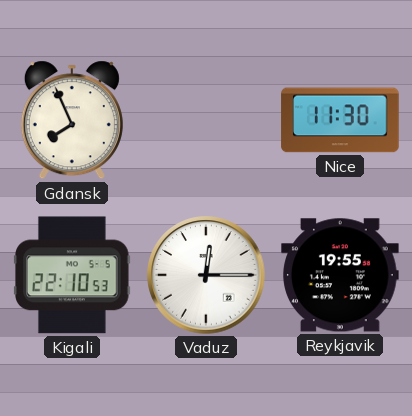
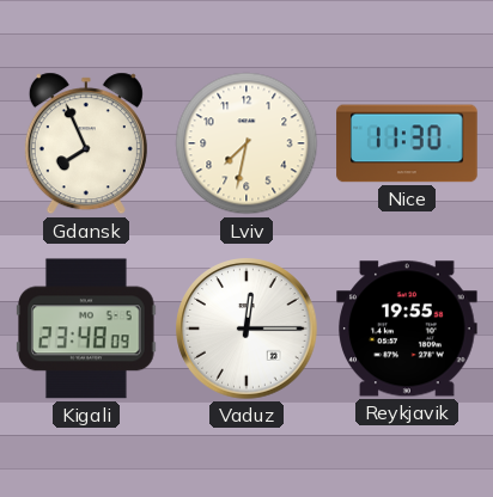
Lviv: none -> 7:32
Kigali: 22:10 -> 23:48
